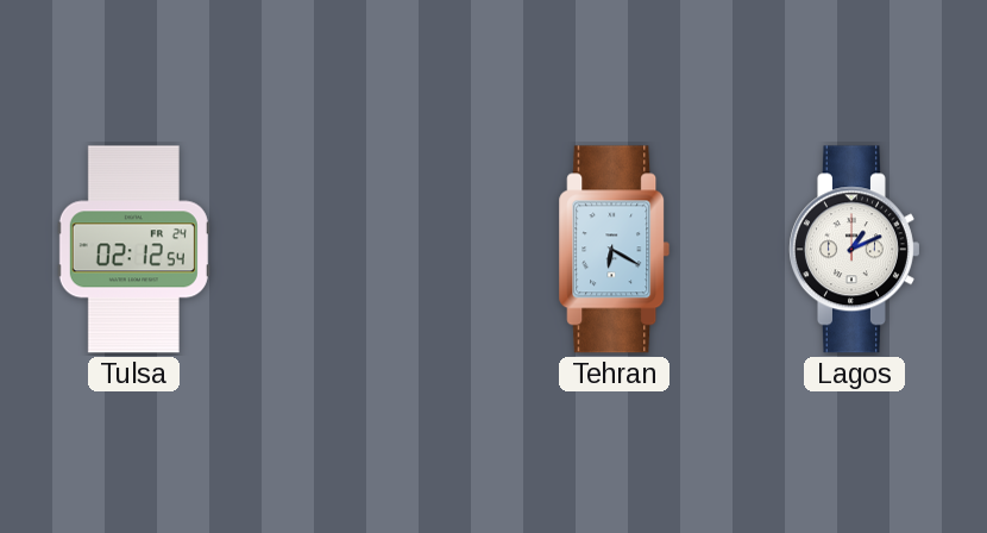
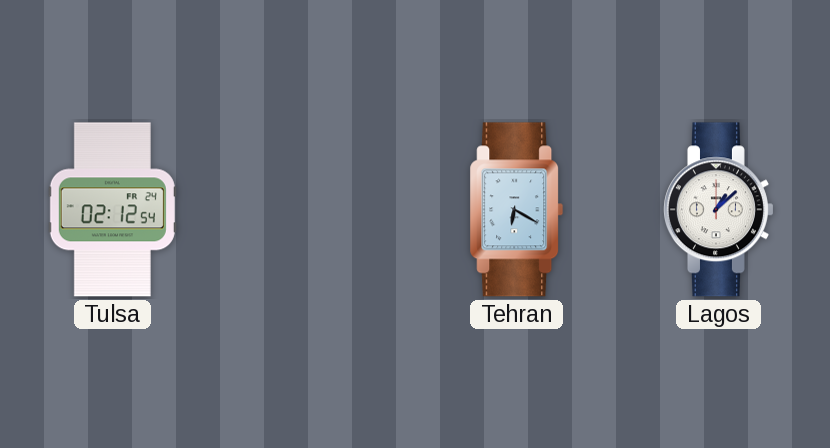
Lagos: 1:11 -> 1:08
